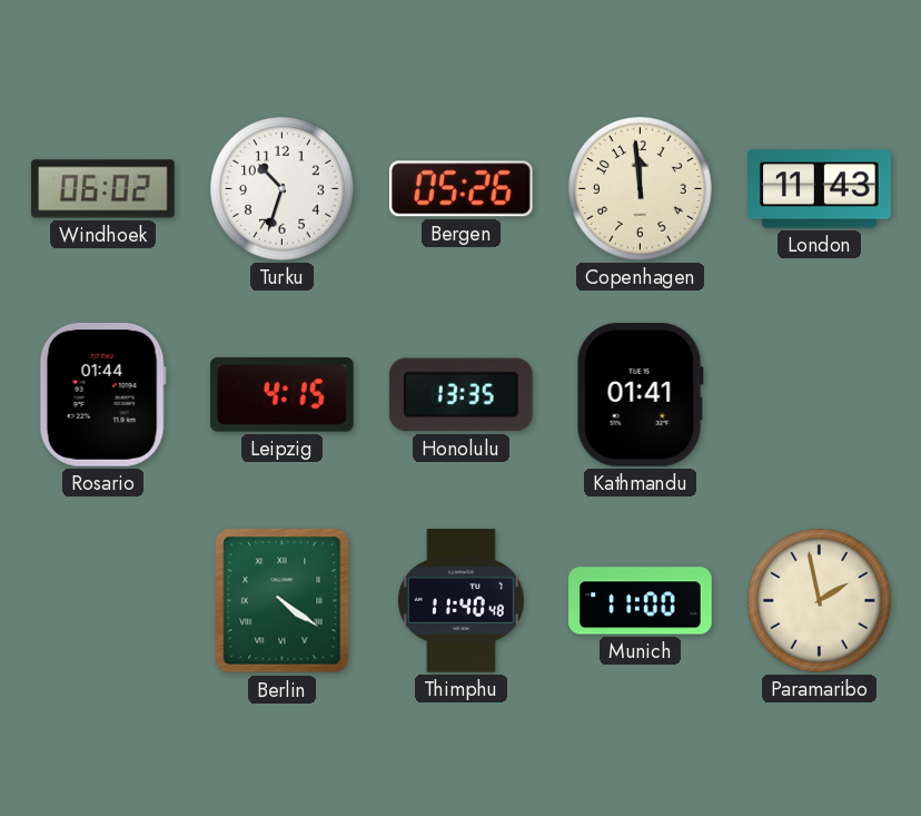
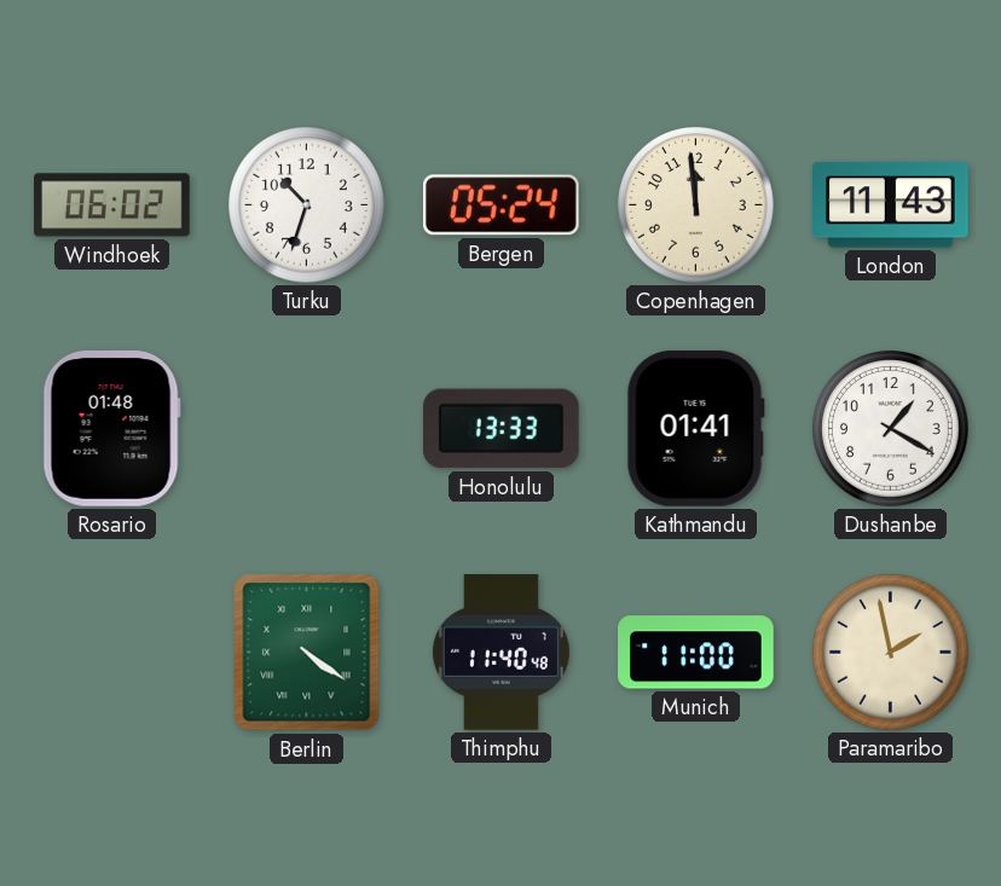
Bergen: 05:26 -> 05:24
Rosario: 01:44 -> 01:48
Leipzig: 4:15 -> none
Honolulu: 13:35 -> 13:33
Dushanbe: none -> 1:20
